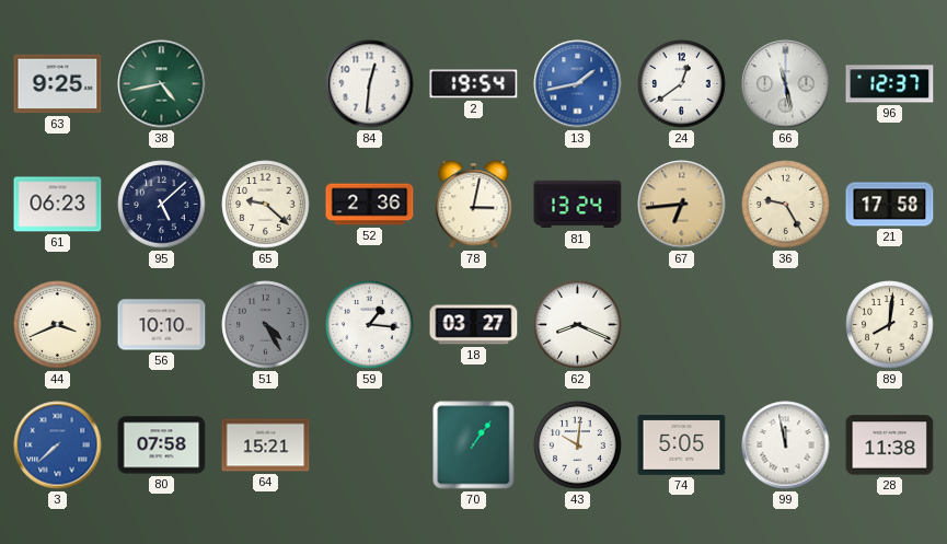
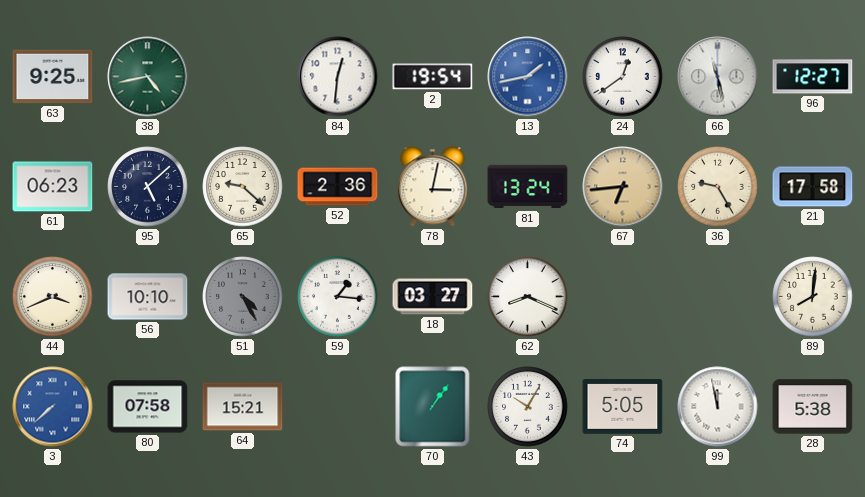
96: 12:37 -> 12:27
43: 10:01 -> 10:05
28: 11:38 -> 5:38
